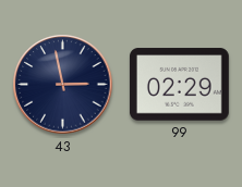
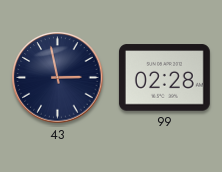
99: 02:29 -> 02:28
